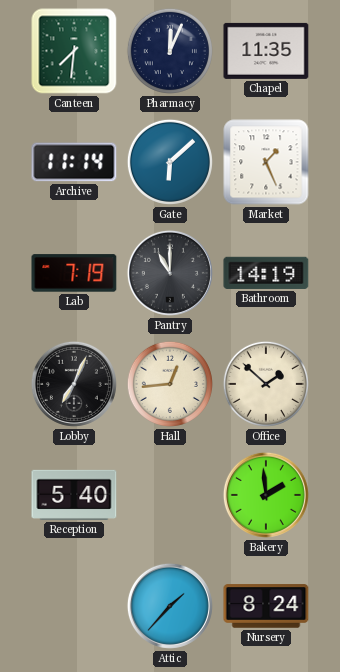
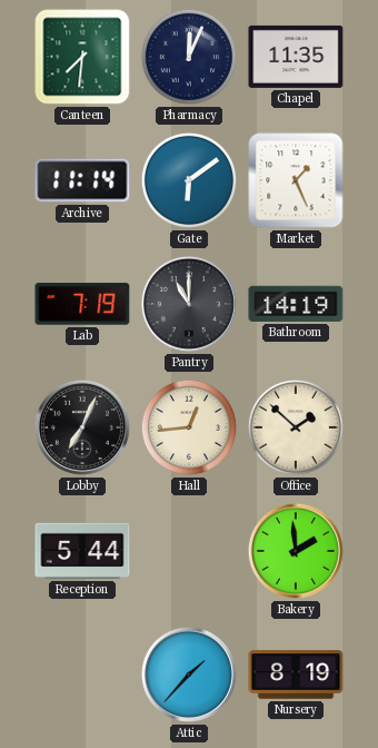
Gate: 6:08 -> 6:09
Reception: 5:40 -> 5:44
Nursery: 8:24 -> 8:19
